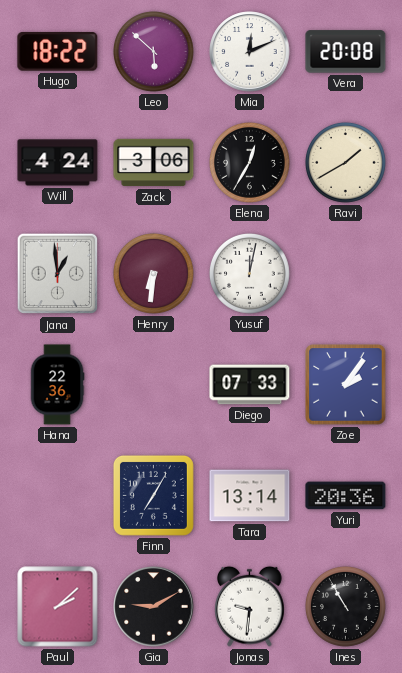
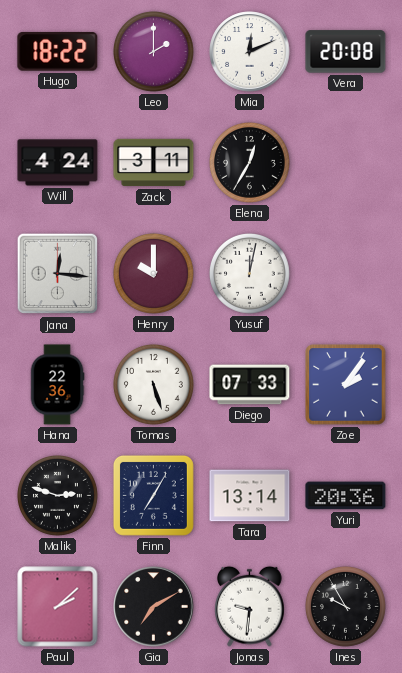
Leo: 5:52 -> 2:00
Zack: 3:06 -> 3:11
Ravi: 1:40 -> none
Jana: 12:59 -> 12:16
Henry: 6:31 -> 10:00
Tomas: none -> 5:27
Malik: none -> 2:48
Gia: 9:10 -> 7:10
Ines: 10:55 -> 9:55
